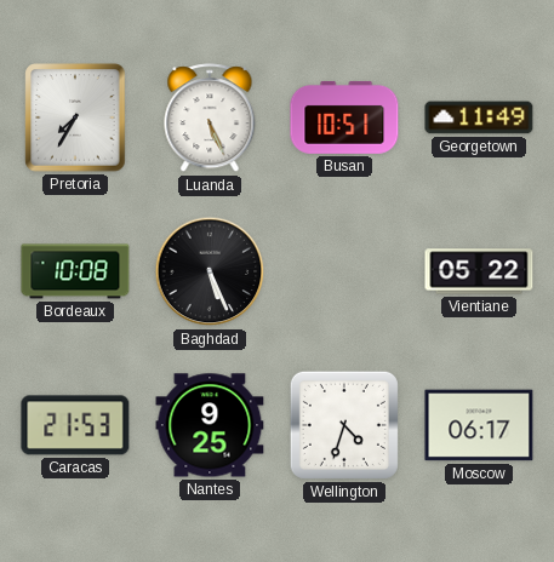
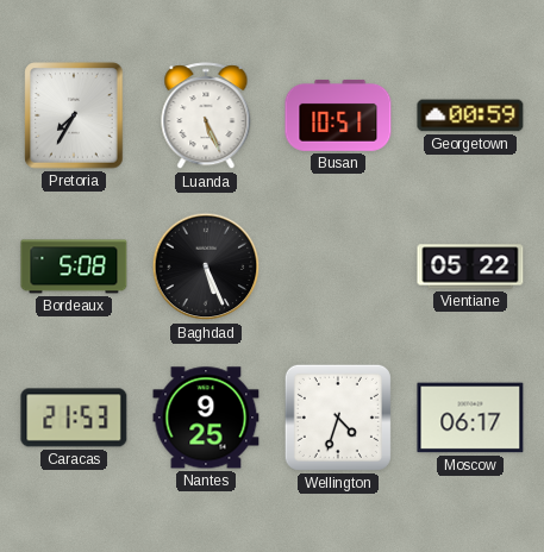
Georgetown: 11:49 -> 00:59
Bordeaux: 10:08 -> 5:08
